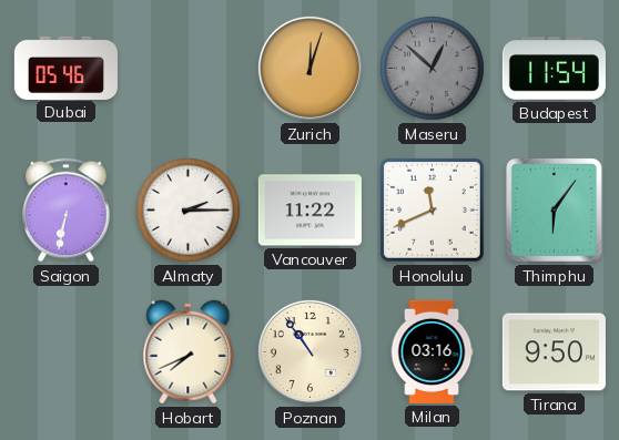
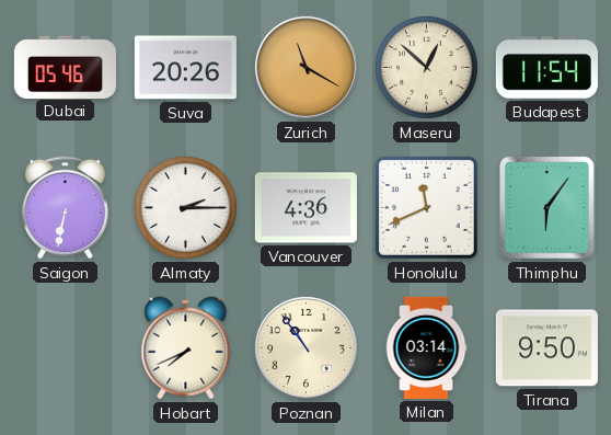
Suva: none -> 20:26
Zurich: 12:03 -> 11:20
Maseru dial: grey -> cream
Vancouver: 11:22 -> 4:36
Milan: 03:16 -> 03:14
